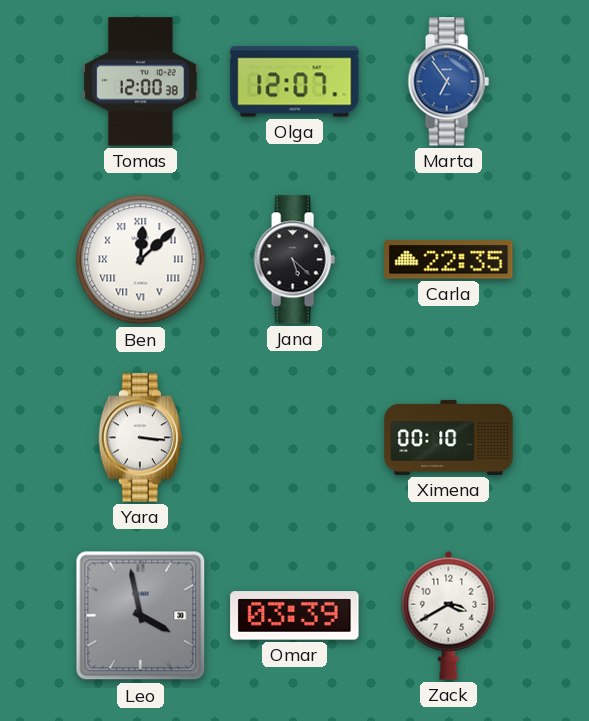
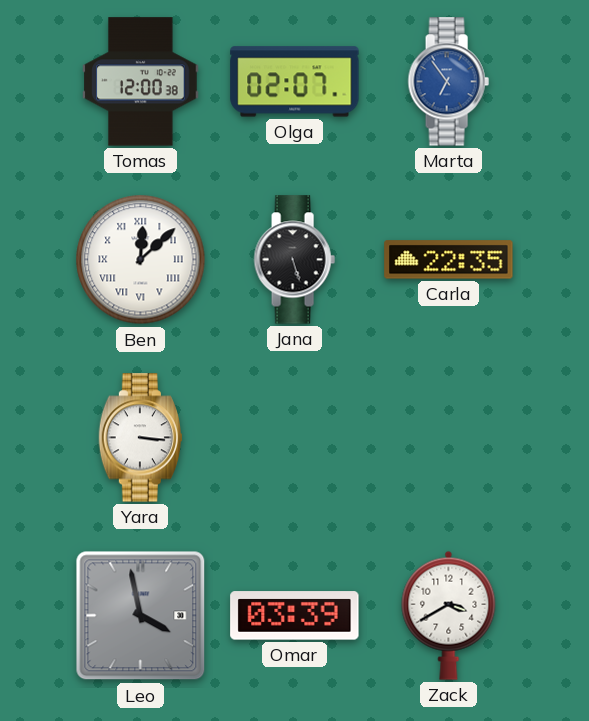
Olga: 12:07 -> 02:07
Jana: 5:22 -> 5:27
Ximena: 00:10 -> none
